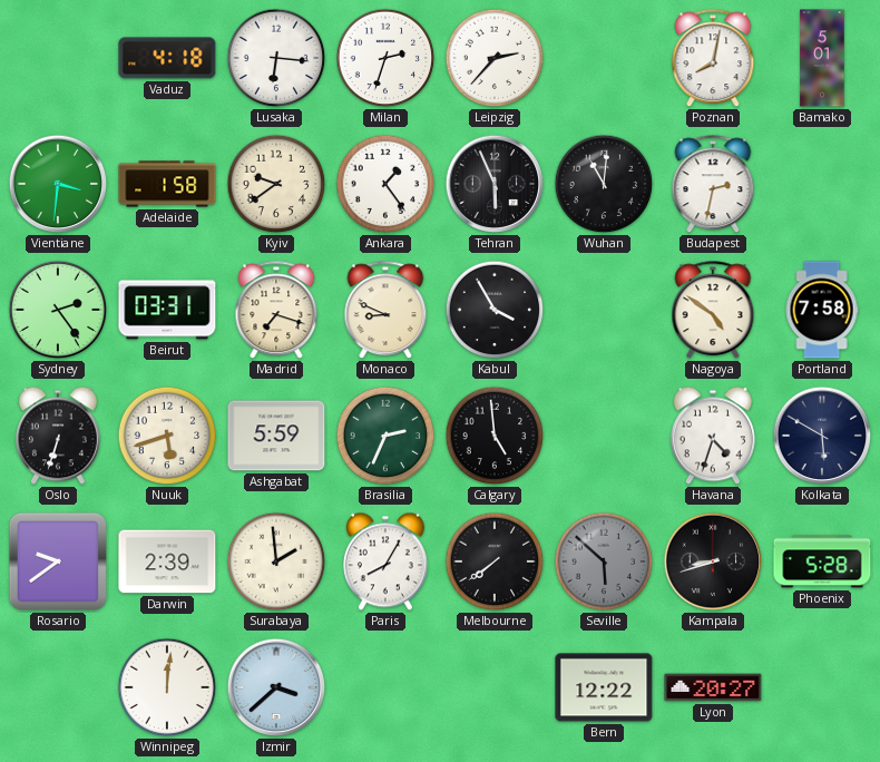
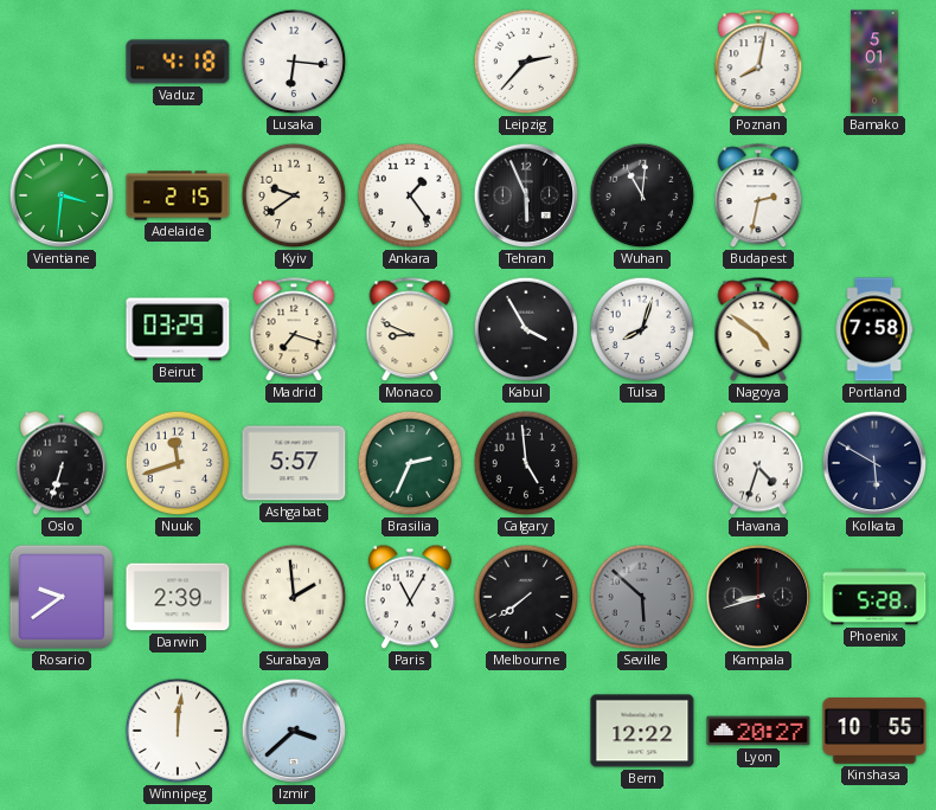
Milan: 2:33 -> none
Adelaide: 1:58 -> 2:15
Sydney: 2:24 -> none
Beirut: 03:31 -> 03:29
Tulsa: none -> 8:03
Nuuk: 5:42 -> 11:42
Ashgabat: 5:59 -> 5:57
Paris: 8:05 -> 11:05
Kinshasa: none -> 10:55
